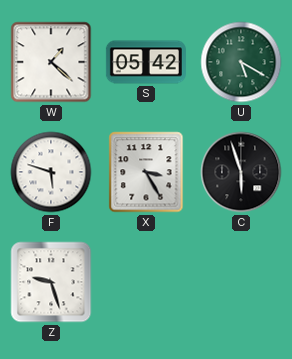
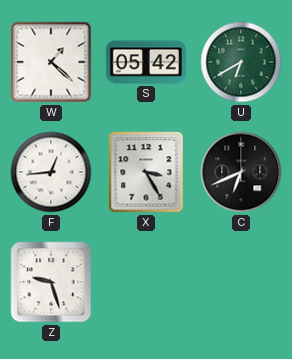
U: 5:20 -> 6:40
F: 5:48 -> 12:44
C: 5:57 -> 6:41
